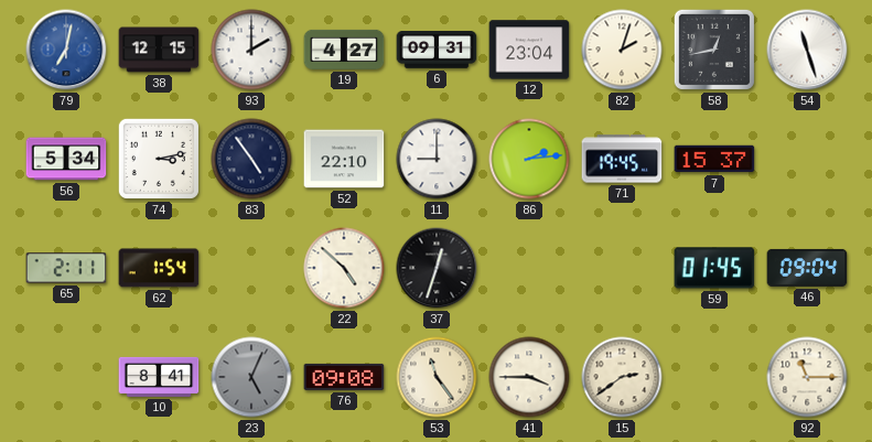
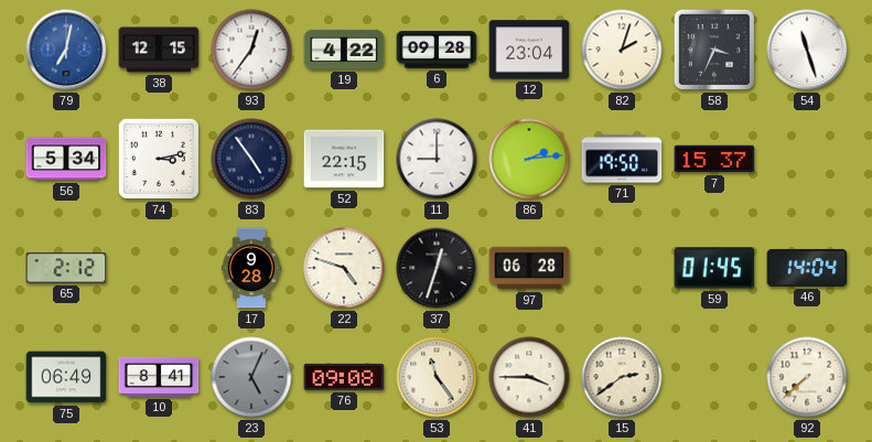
93: 2:00 -> 12:36
19: 4:27 -> 4:22
6: 09:31 -> 09:28
58: 12:43 -> 3:34
52: 22:10 -> 22:15
71: 19:45 -> 19:50
65: 2:11 -> 2:12
62: 1:54 -> none
17: none -> 9:28
22: 4:52 -> 4:48
97: none -> 06:28
46: 09:04 -> 14:04
75: none -> 06:49
92: 11:15 -> 7:38
